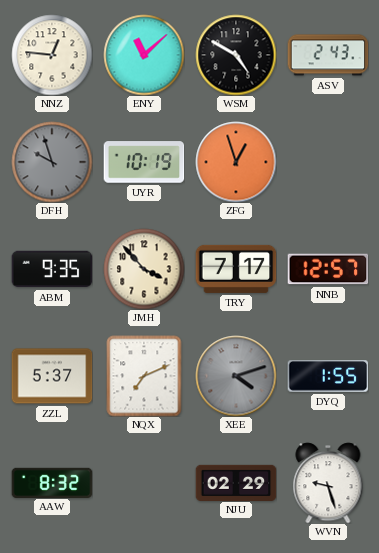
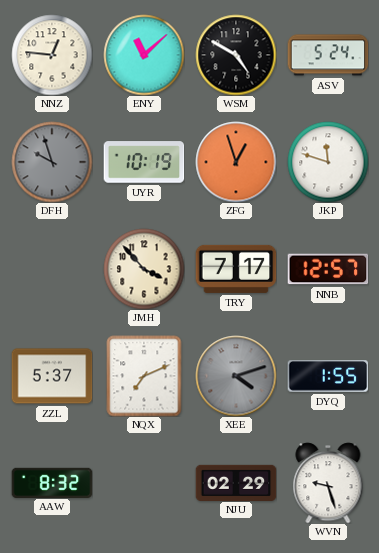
ASV: 2:43 -> 5:24
JKP: none -> 11:48
ABM: 9:35 -> none
